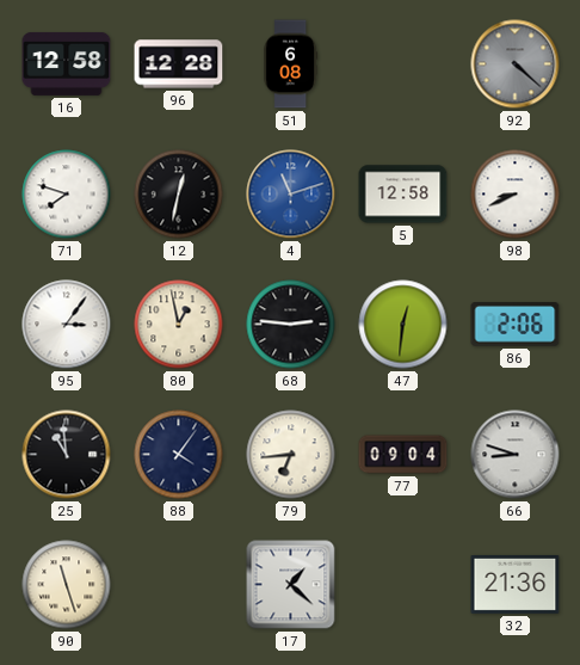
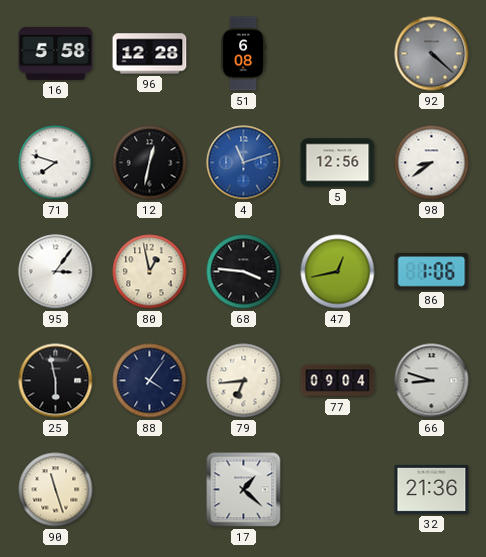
16: 12:58 -> 5:58
5: 12:58 -> 12:56
98: 8:41 -> 8:39
68: 2:46 -> 3:46
47: 12:31 -> 12:43
86: 2:06 -> 1:06
25: 10:59 -> 5:58
